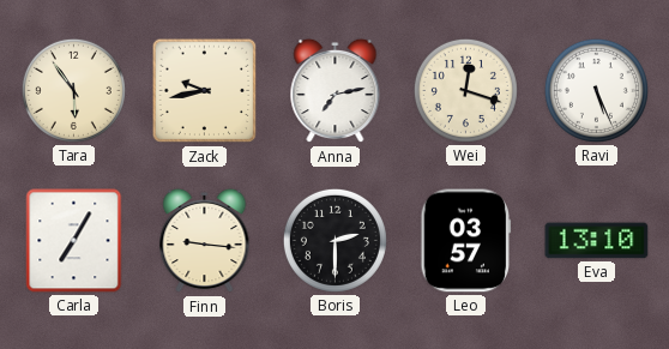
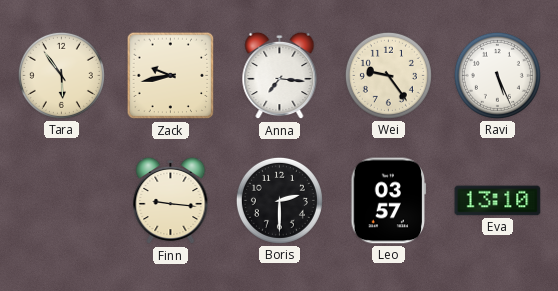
Anna: 7:13 -> 7:16
Wei: 12:18 -> 9:24
Carla: 7:05 -> none
